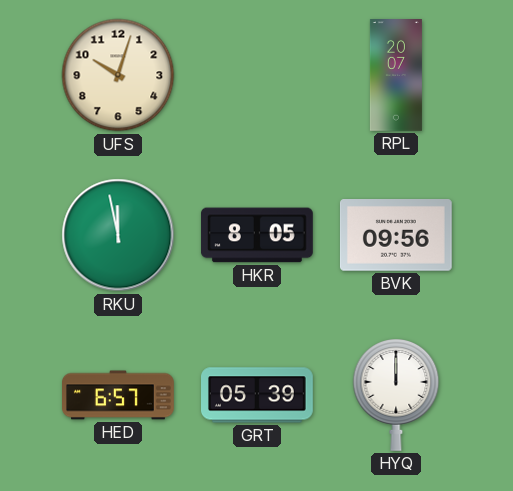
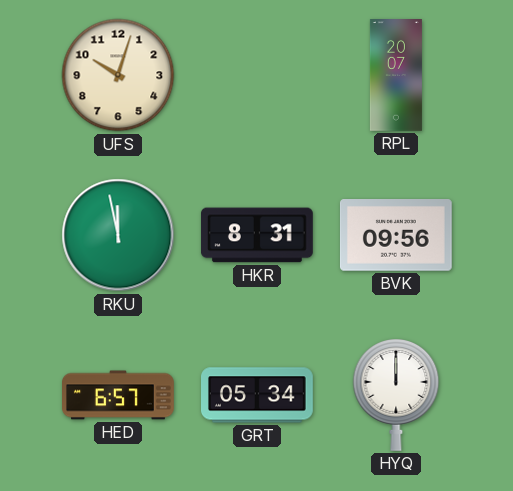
HKR: 8:05 -> 8:31
GRT: 05:39 -> 05:34
